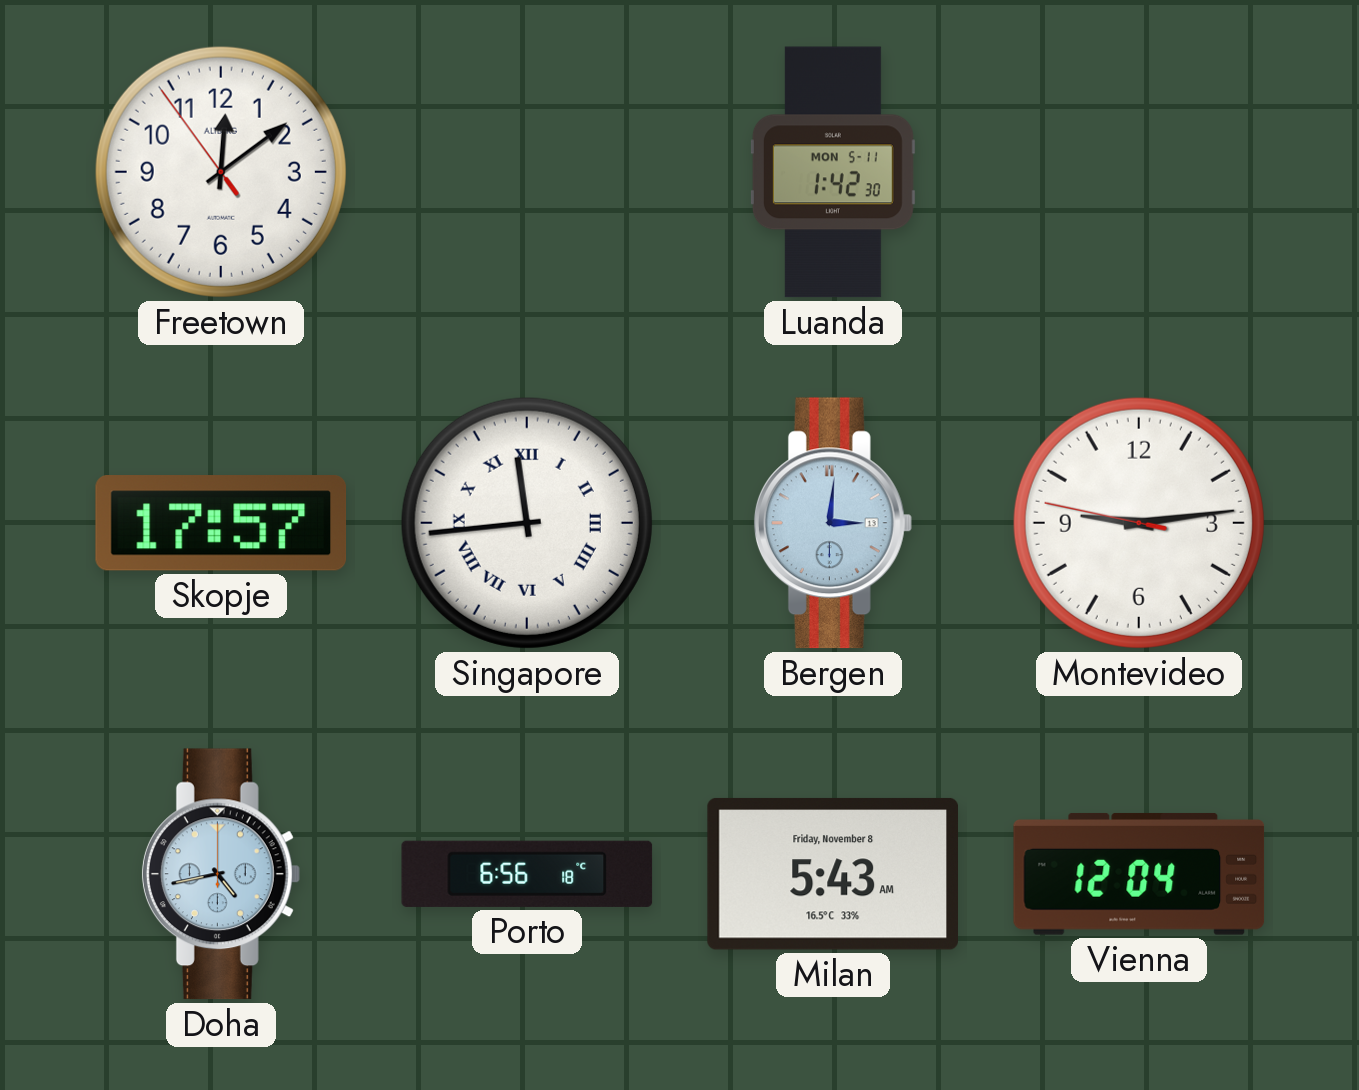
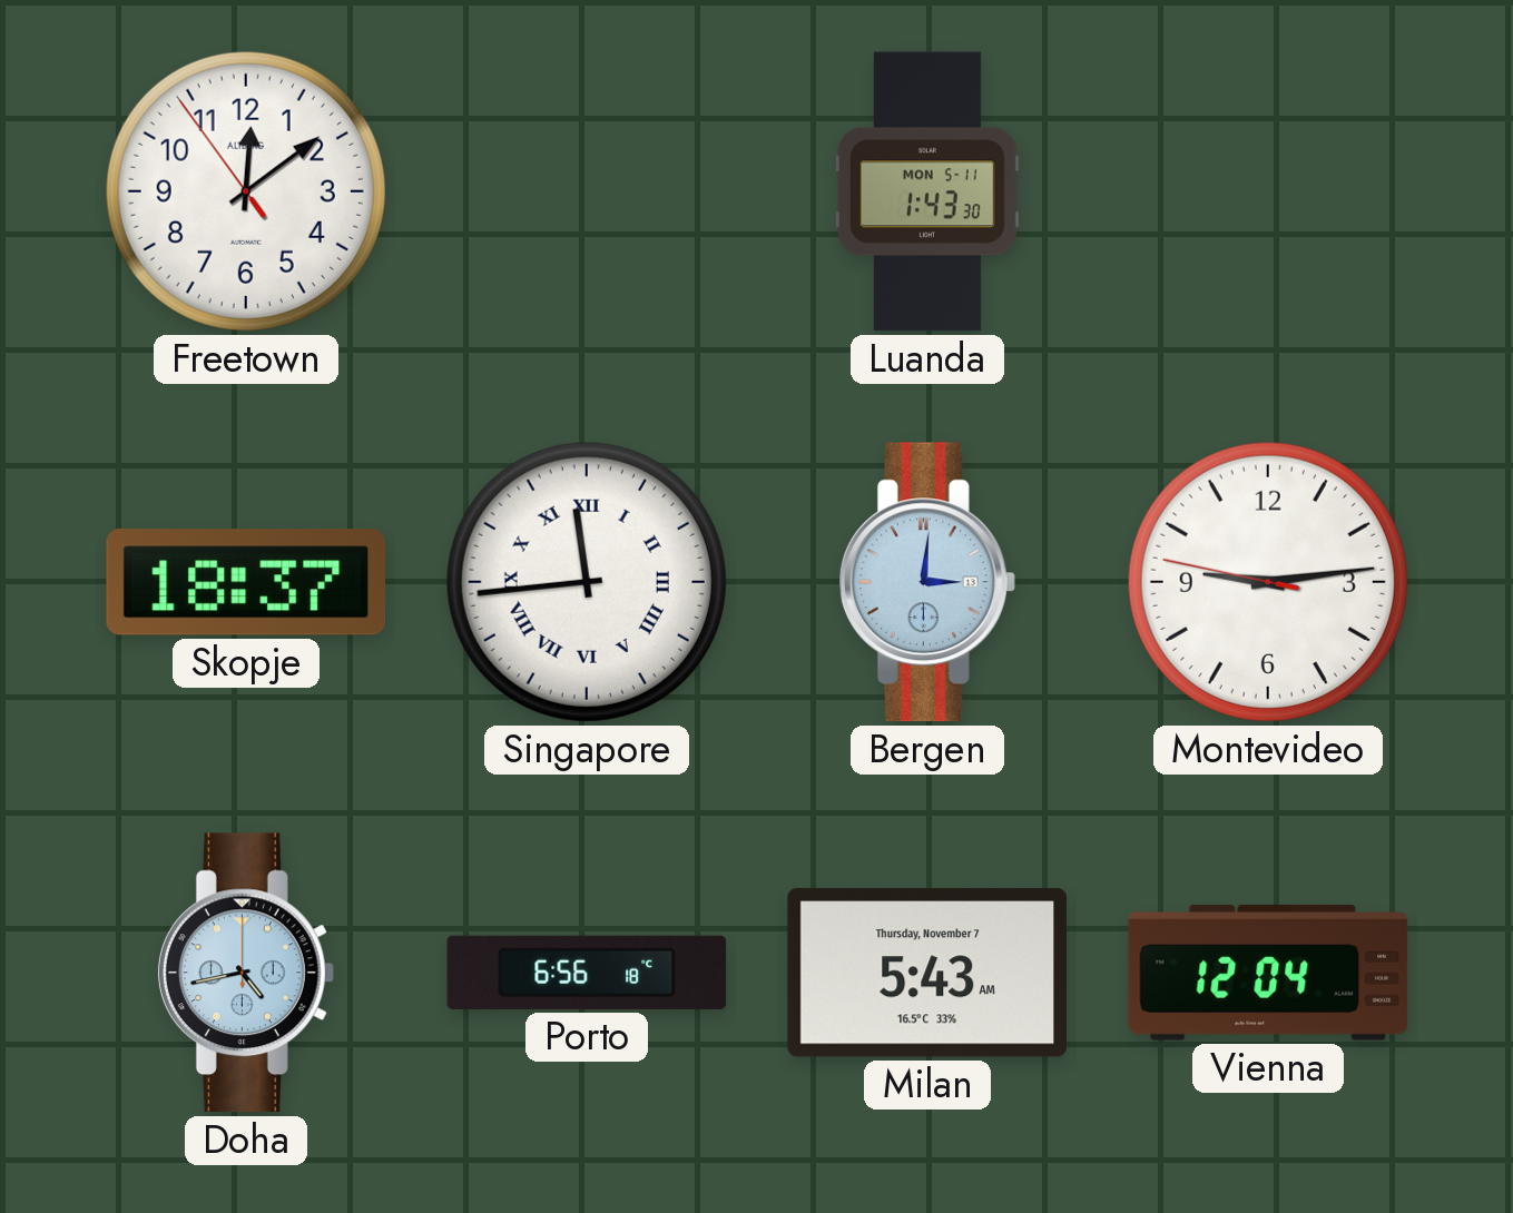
Luanda: 1:42 -> 1:43
Skopje: 17:57 -> 18:37
Milan date: Friday, November 8 -> Thursday, November 7
